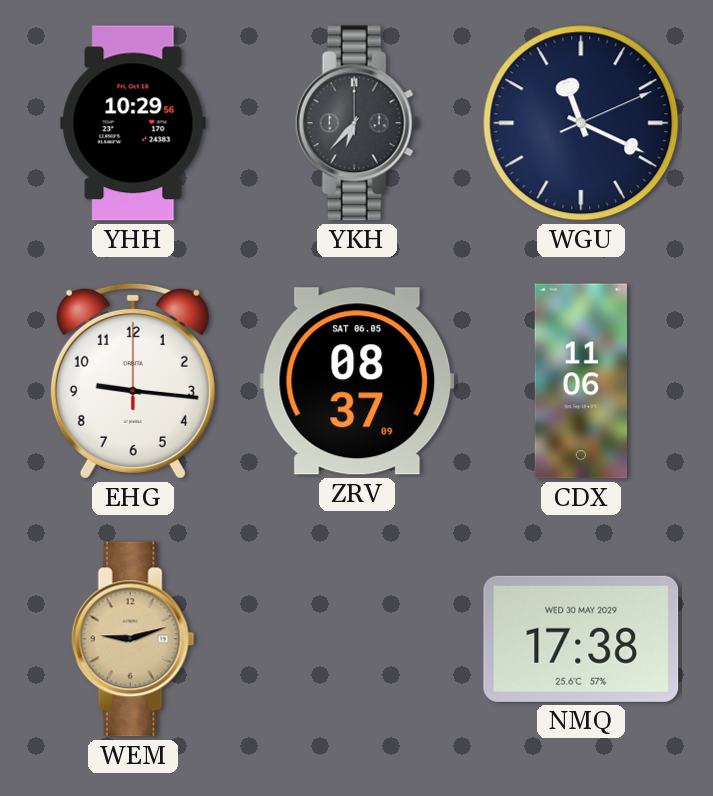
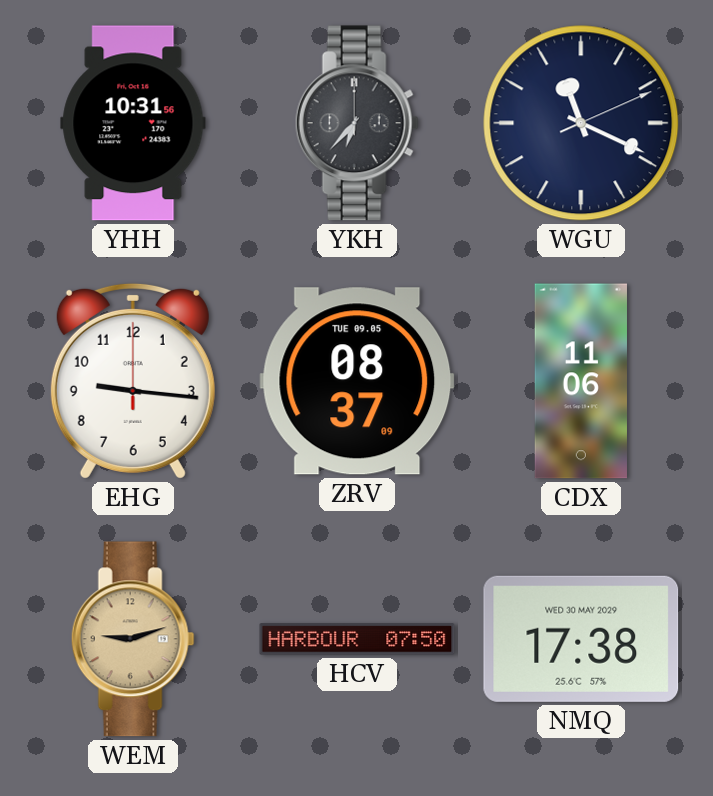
YHH: 10:29 -> 10:31
ZRV date: SAT 06.05 -> TUE 09.05
HCV: none -> 07:50
